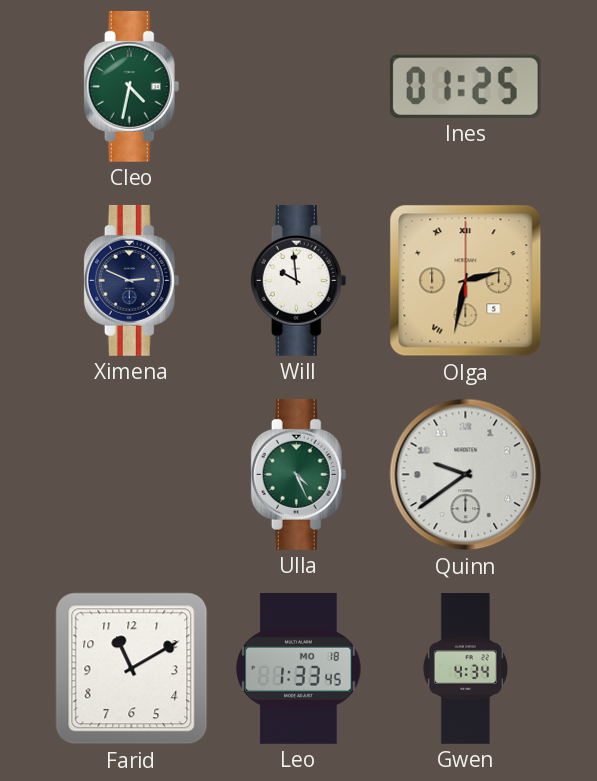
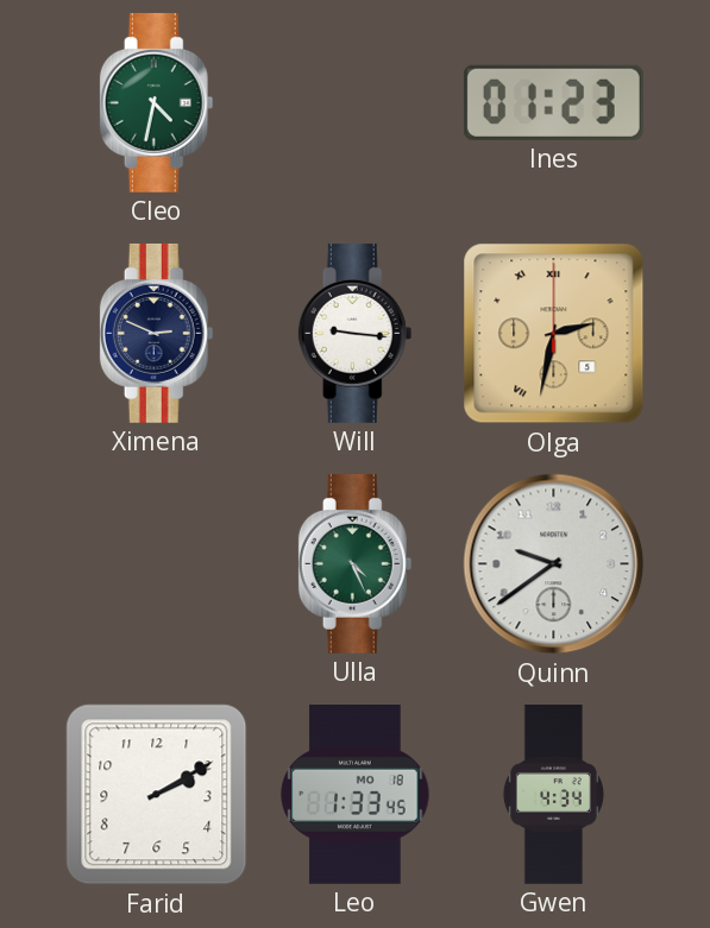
Ines: 01:25 -> 01:23
Will: 9:59 -> 9:16
Farid: 11:10 -> 2:10
